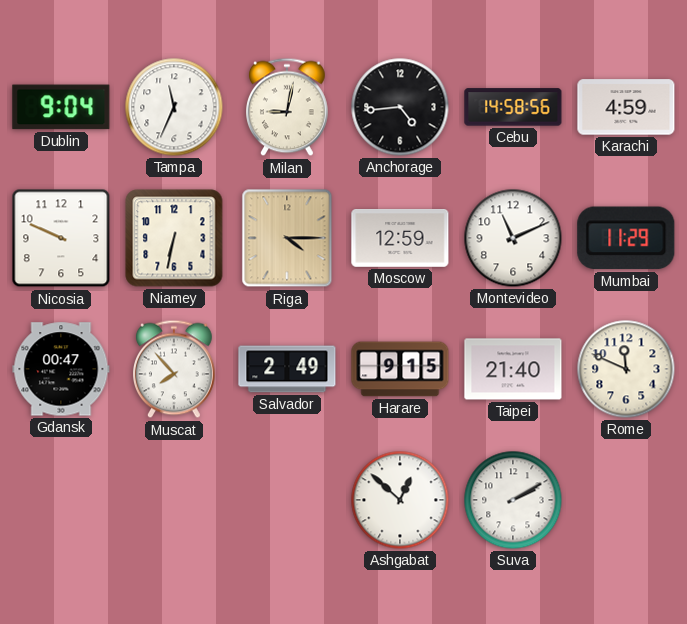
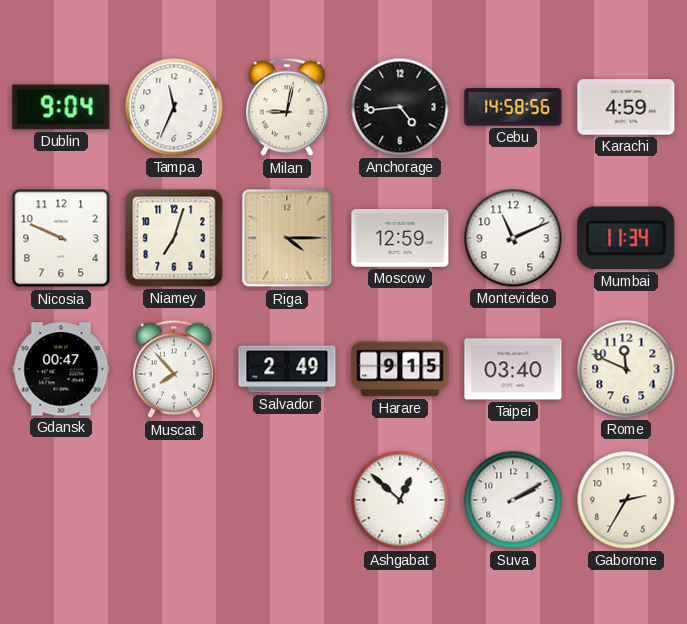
Niamey: 6:32 -> 7:03
Mumbai: 11:29 -> 11:34
Taipei: 21:40 -> 03:40
Gaborone: none -> 2:35
